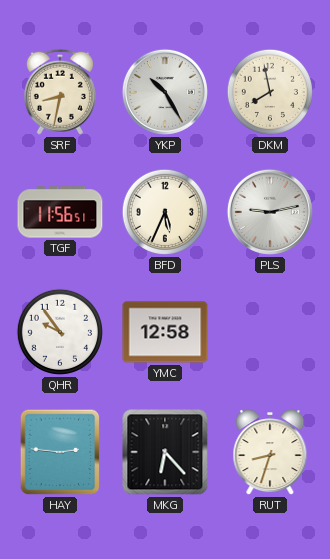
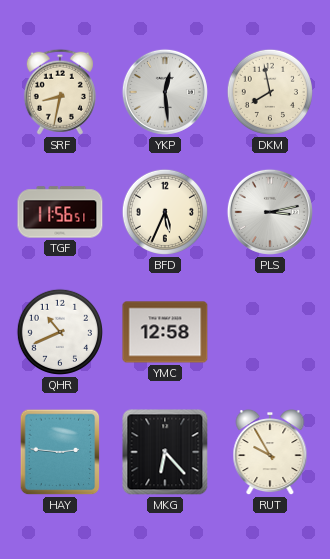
YKP: 10:25 -> 12:29
PLS: 9:13 -> 3:13
QHR: 9:54 -> 10:41
RUT: 8:33 -> 9:55
